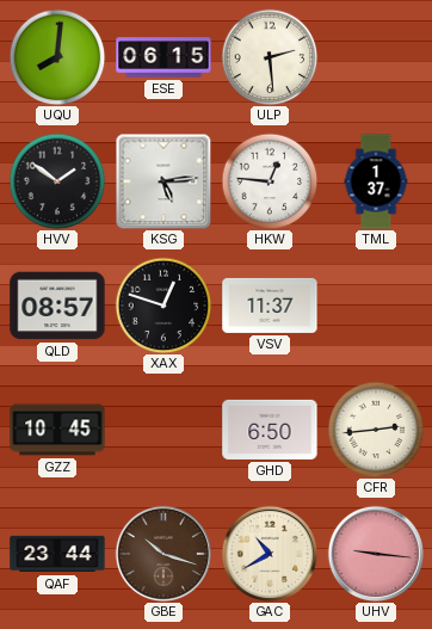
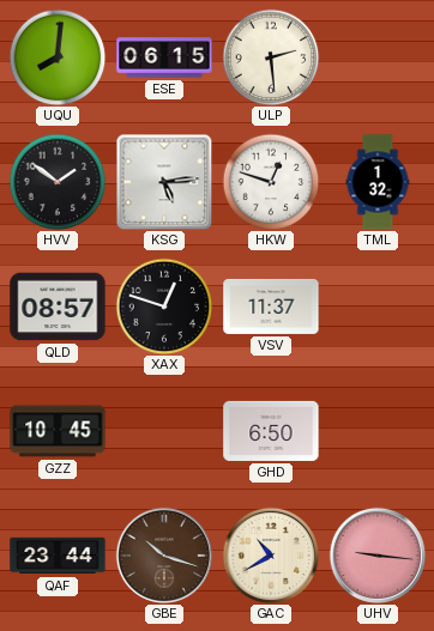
HKW: 12:46 -> 12:48
TML: 1:37 -> 1:32
CFR: 2:44 -> none
